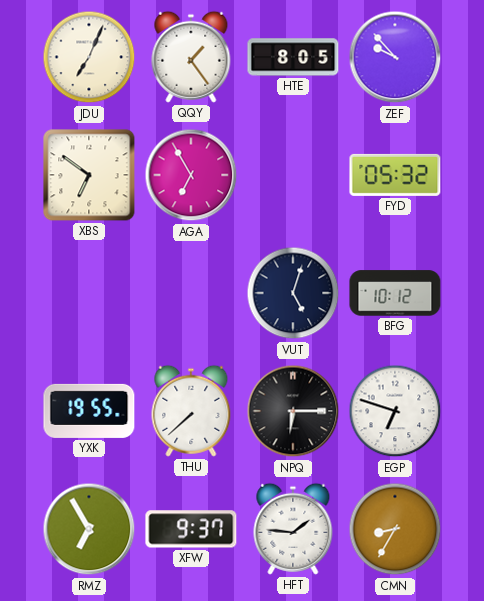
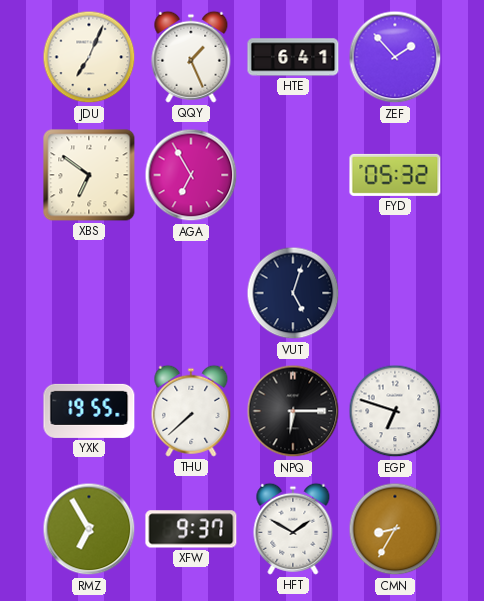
QQY: 1:24 -> 1:26
HTE: 8:05 -> 6:41
ZEF: 9:53 -> 1:53
BFG: 10:12 -> none
HFT: 1:46 -> 1:50
